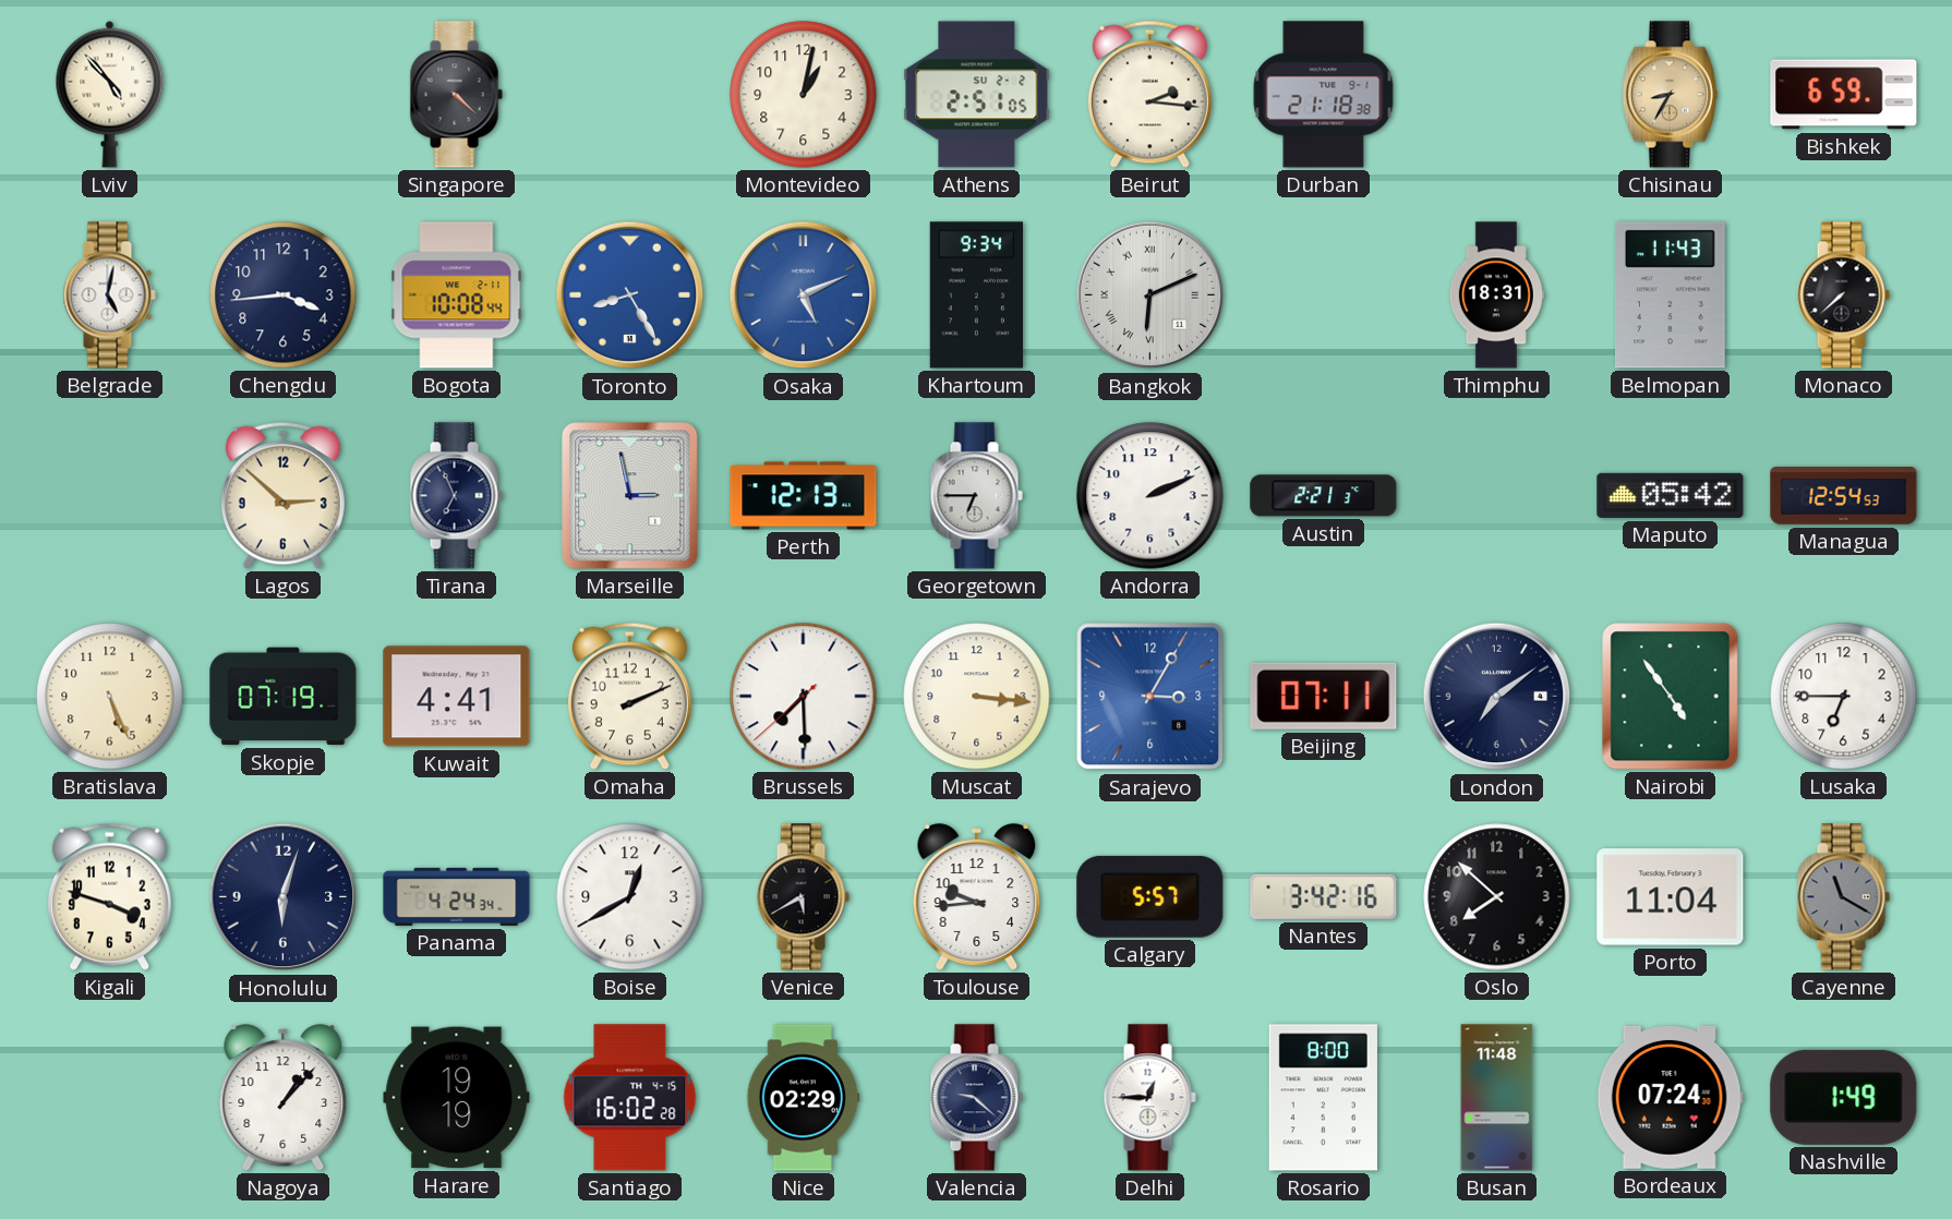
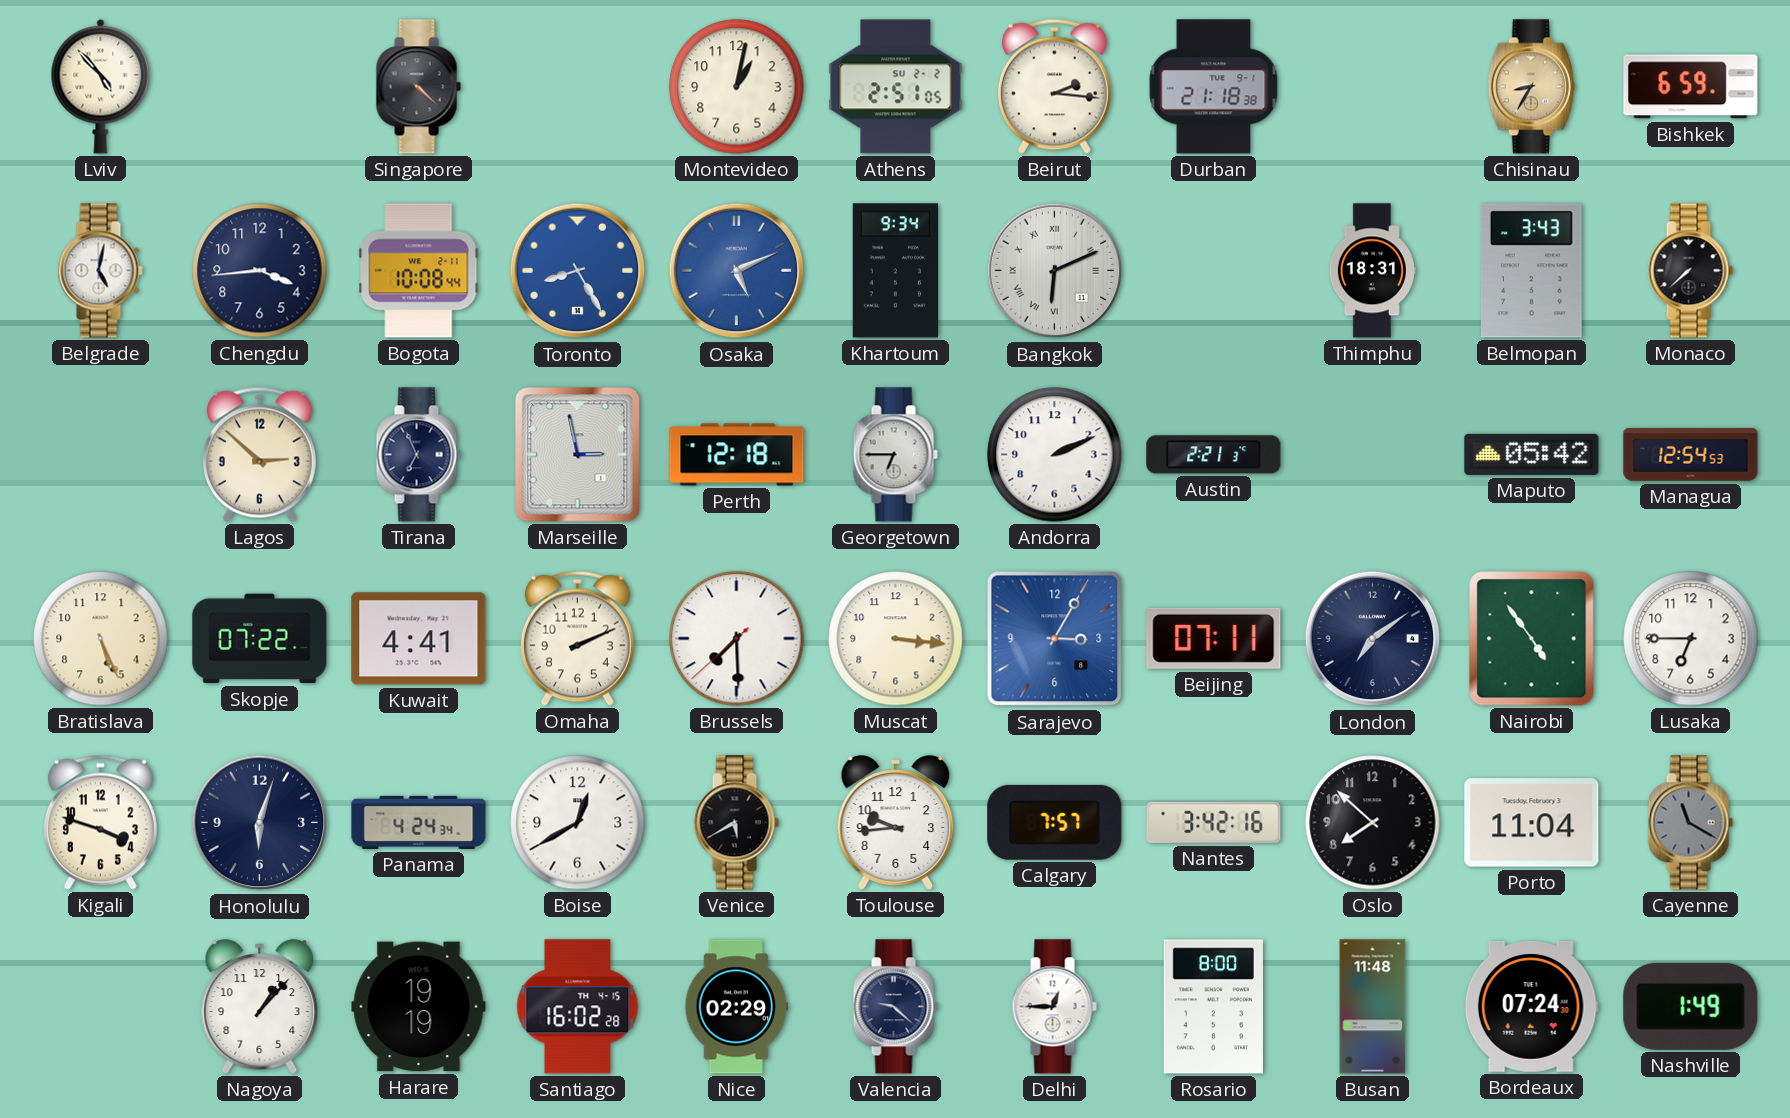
Belmopan: 11:43 -> 3:43
Perth: 12:13 -> 12:18
Skopje: 07:19 -> 07:22
Calgary: 5:57 -> 7:57
